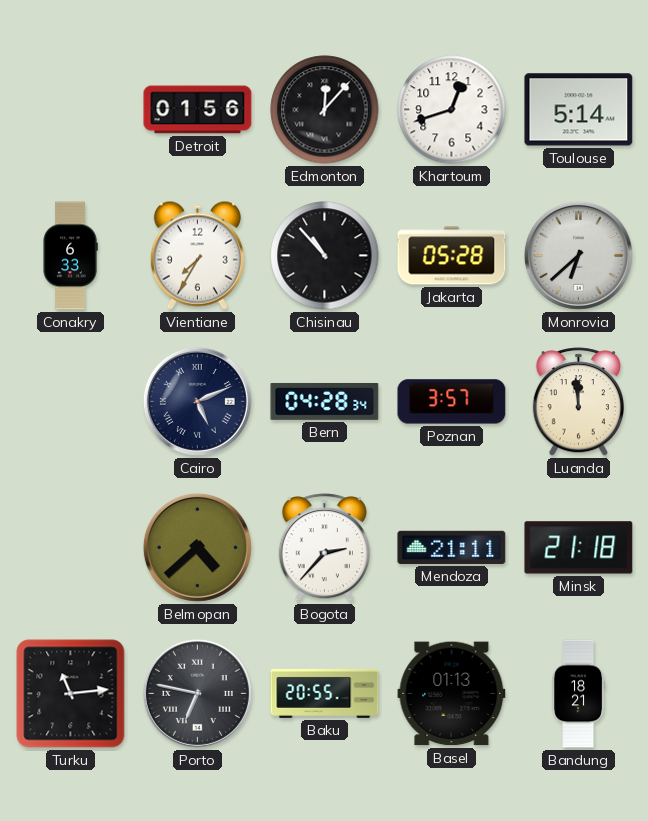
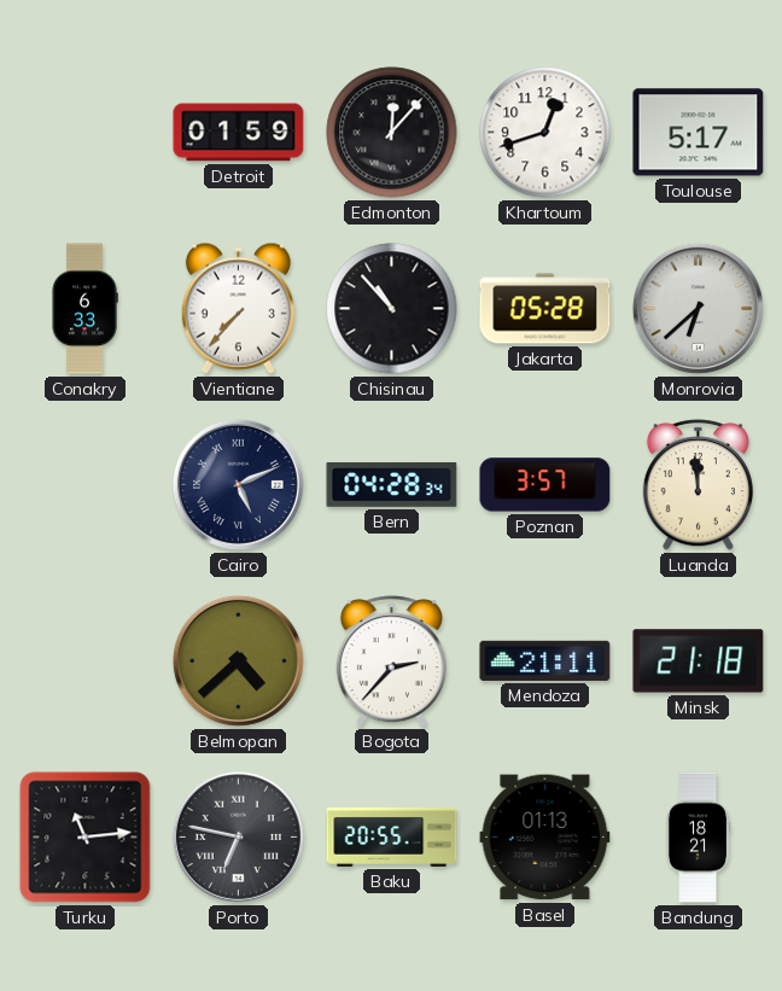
Detroit: 01:56 -> 01:59
Toulouse: 5:14 -> 5:17
Vientiane: 7:35 -> 7:37
